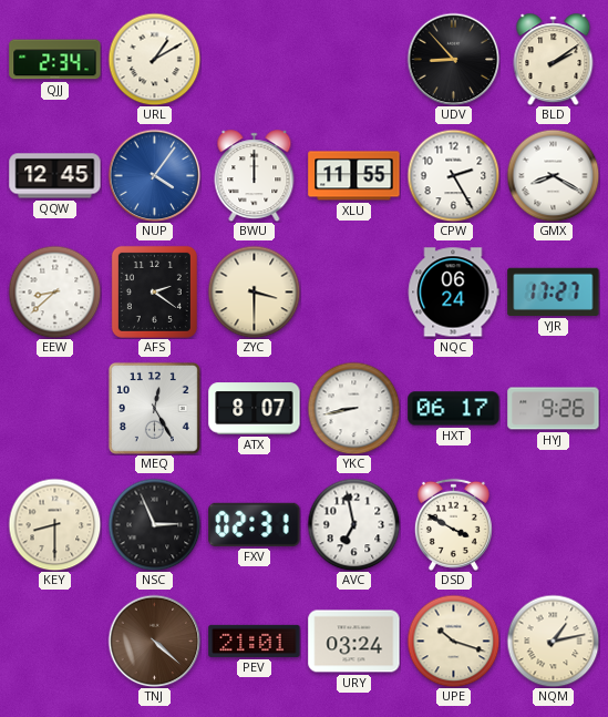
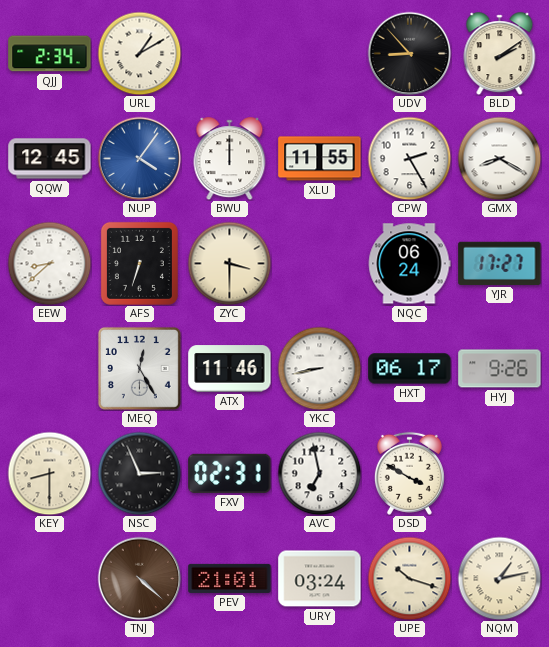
AFS: 2:21 -> 6:33
ATX: 8:07 -> 11:46
